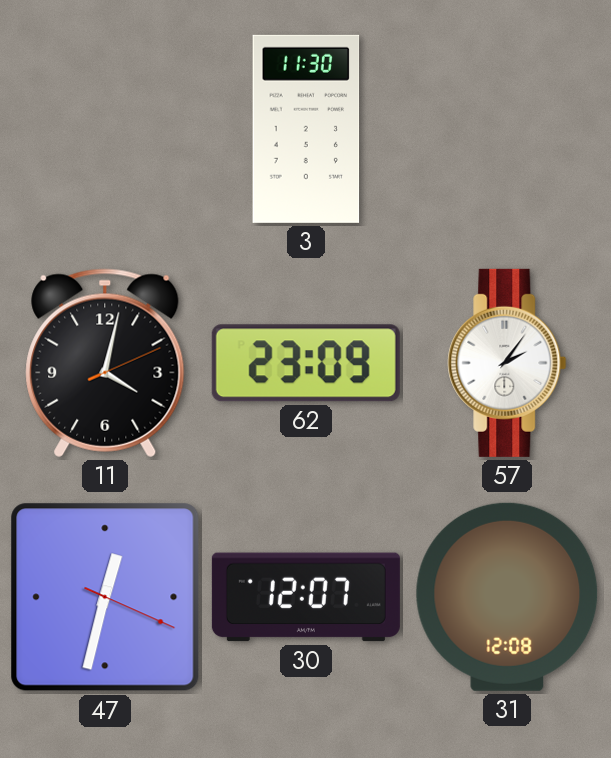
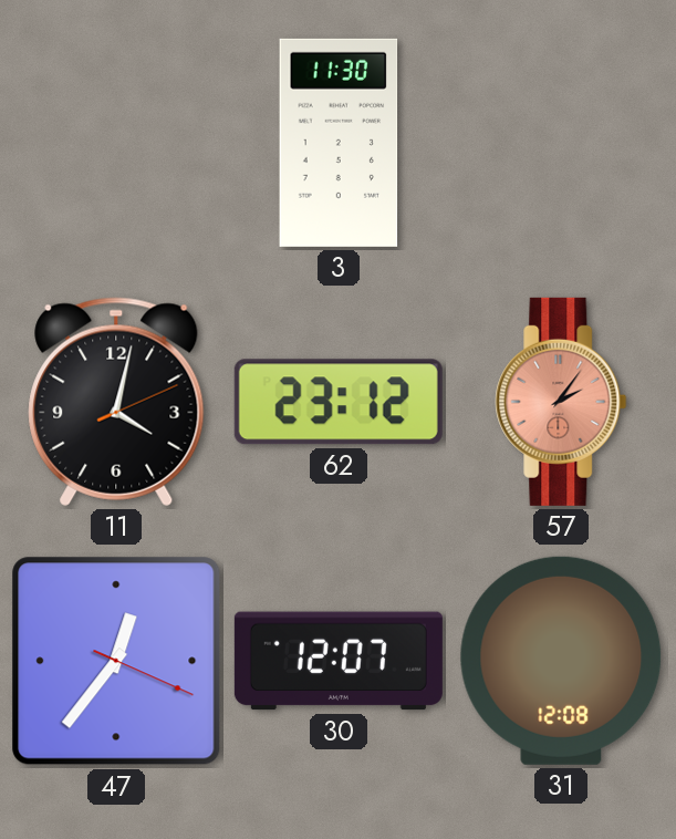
62: 23:09 -> 23:12
57 dial: white -> salmon
47: 12:32 -> 12:36
